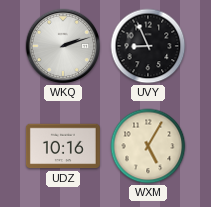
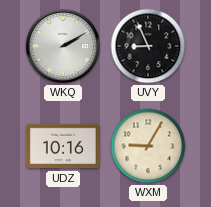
WKQ: 2:12 -> 2:10
WXM: 5:05 -> 9:05
